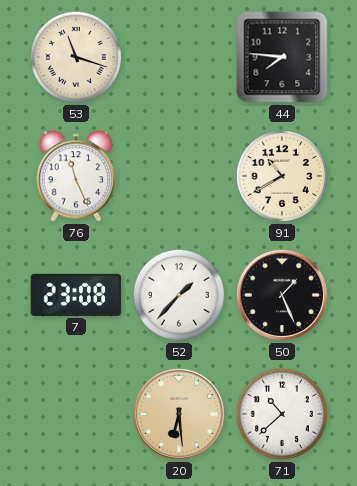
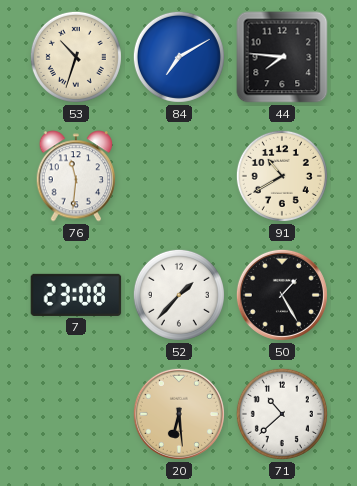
53: 11:18 -> 10:33
84: none -> 7:10
76: 11:26 -> 11:31
50: 1:26 -> 1:25
